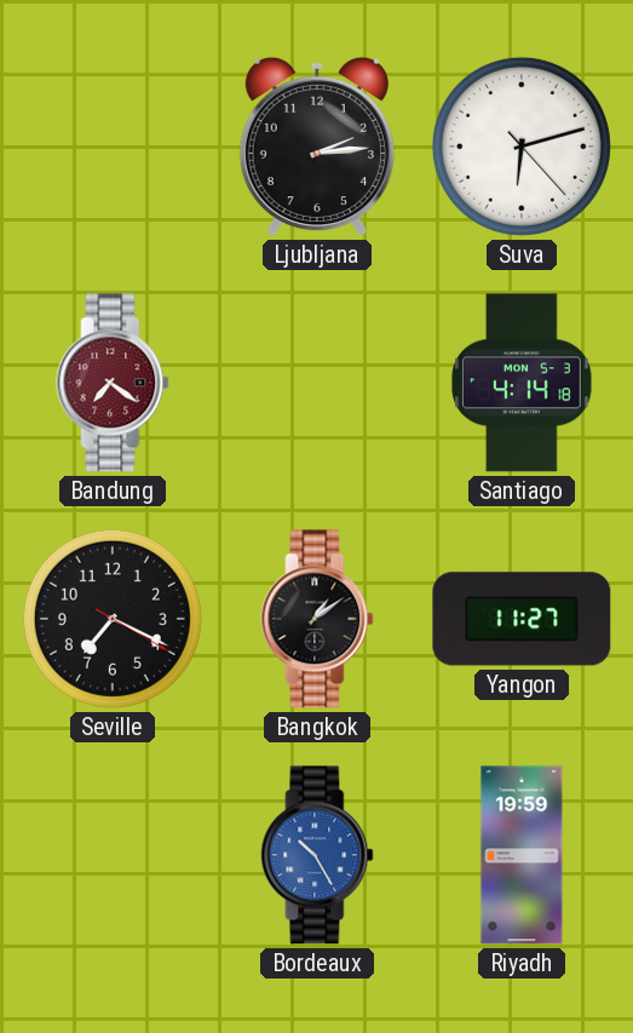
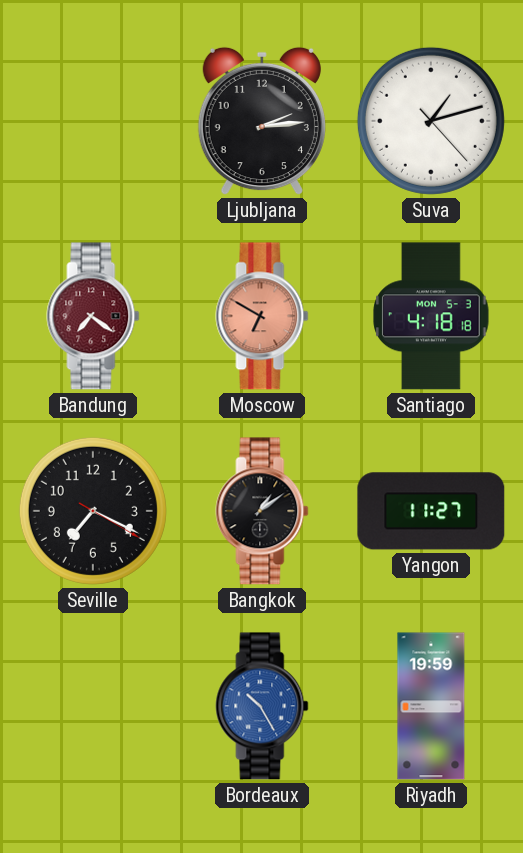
Suva: 6:12 -> 1:12
Moscow: none -> 6:50
Santiago: 4:14 -> 4:18
